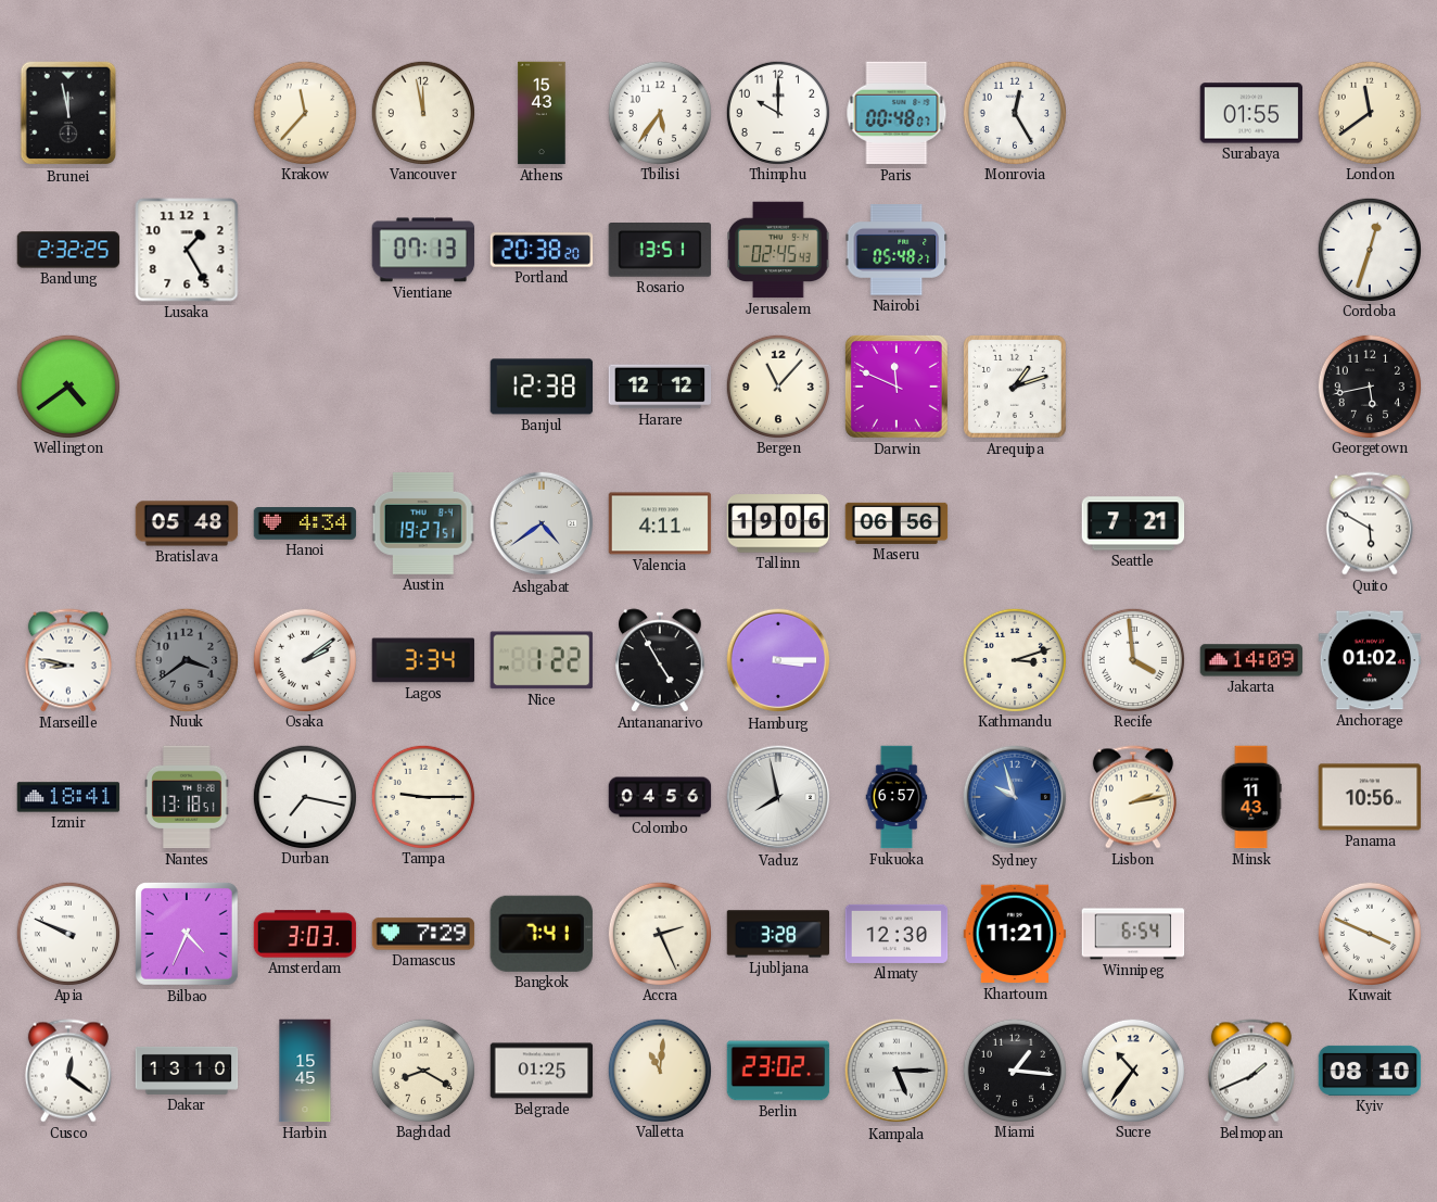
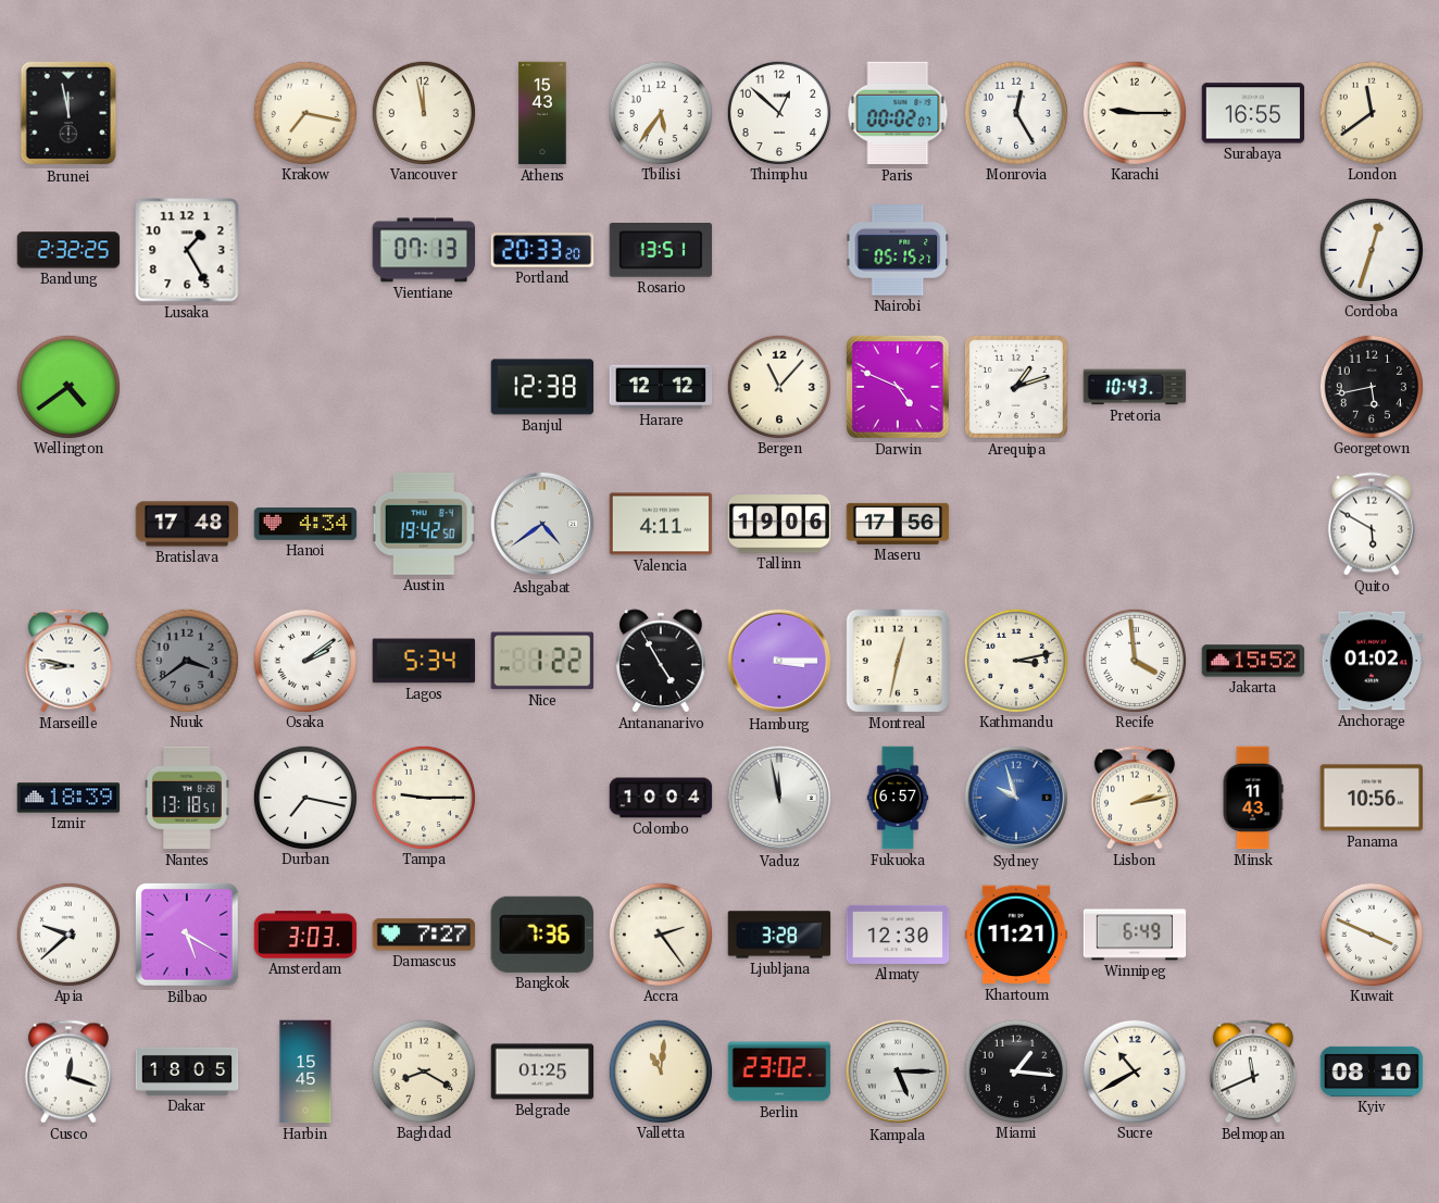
Krakow: 11:37 -> 7:17
Thimphu: 10:00 -> 12:52
Paris: 00:48 -> 00:02
Karachi: none -> 9:15
Surabaya: 01:55 -> 16:55
Portland: 20:38 -> 20:33
Jerusalem: 02:45 -> none
Nairobi: 05:48 -> 05:15
Darwin: 11:49 -> 4:49
Pretoria: none -> 10:43
Bratislava: 05:48 -> 17:48
Austin: 19:27 -> 19:42
Maseru: 06:56 -> 17:56
Seattle: 7:21 -> none
Lagos: 3:34 -> 5:34
Montreal: none -> 12:32
Kathmandu: 3:12 -> 3:13
Jakarta: 14:09 -> 15:52
Izmir: 18:41 -> 18:39
Colombo: 04:56 -> 10:04
Vaduz: 7:58 -> 11:58
Apia: 9:49 -> 9:38
Bilbao: 4:34 -> 5:20
Damascus: 7:29 -> 7:27
Bangkok: 7:41 -> 7:36
Accra: 2:26 -> 2:24
Winnipeg: 6:54 -> 6:49
Cusco: 12:21 -> 12:18
Dakar: 13:10 -> 18:05
Sucre: 10:36 -> 10:40
Belmopan: 1:41 -> 11:41
